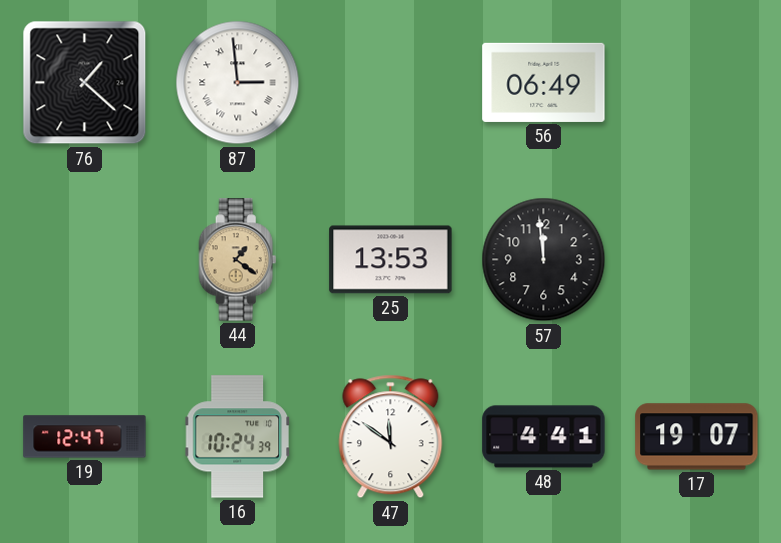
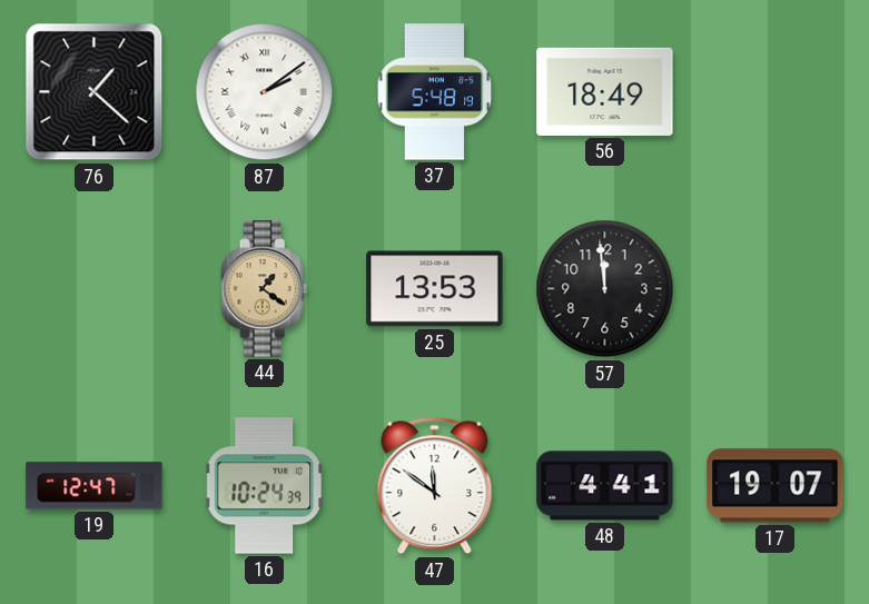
87: 2:59 -> 2:09
37: none -> 5:48
56: 06:49 -> 18:49
